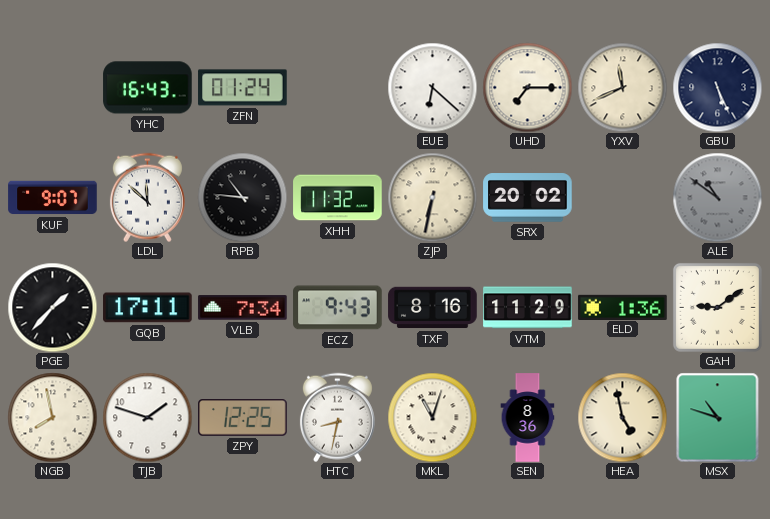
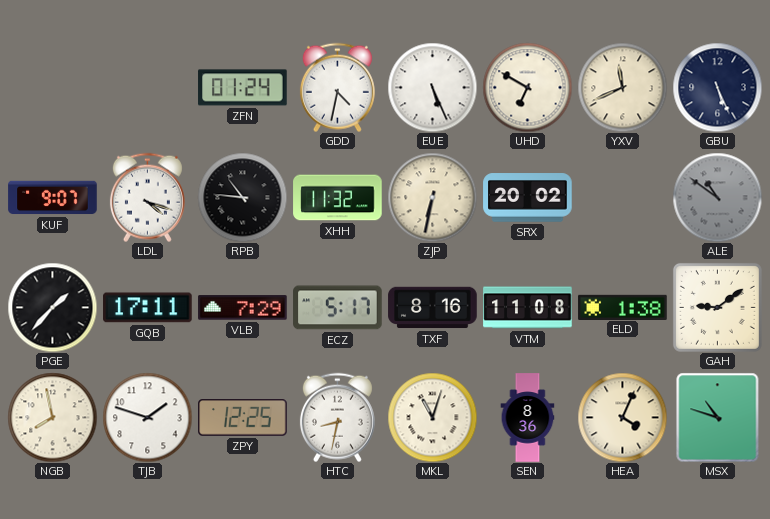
YHC: 16:43 -> none
GDD: none -> 4:32
EUE: 6:22 -> 5:26
UHD: 7:15 -> 6:50
LDL: 11:52 -> 4:18
VLB: 7:34 -> 7:29
ECZ: 9:43 -> 5:17
VTM: 11:29 -> 11:08
ELD: 1:36 -> 1:38
HEA: 4:58 -> 4:04
